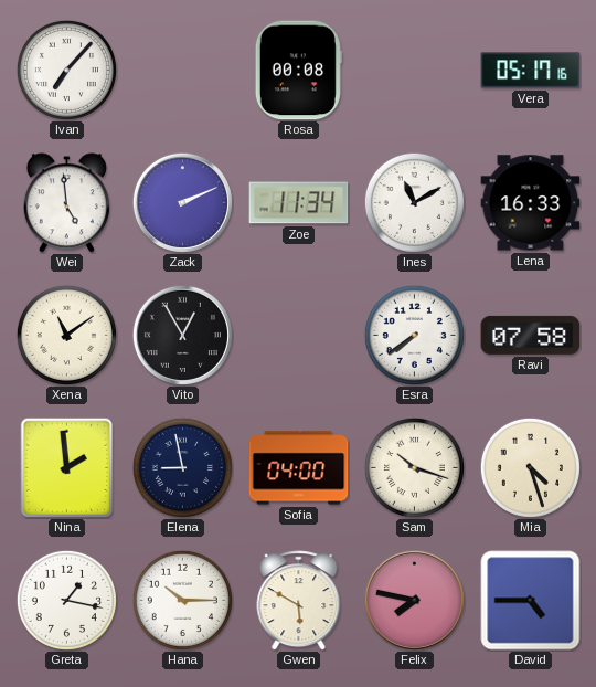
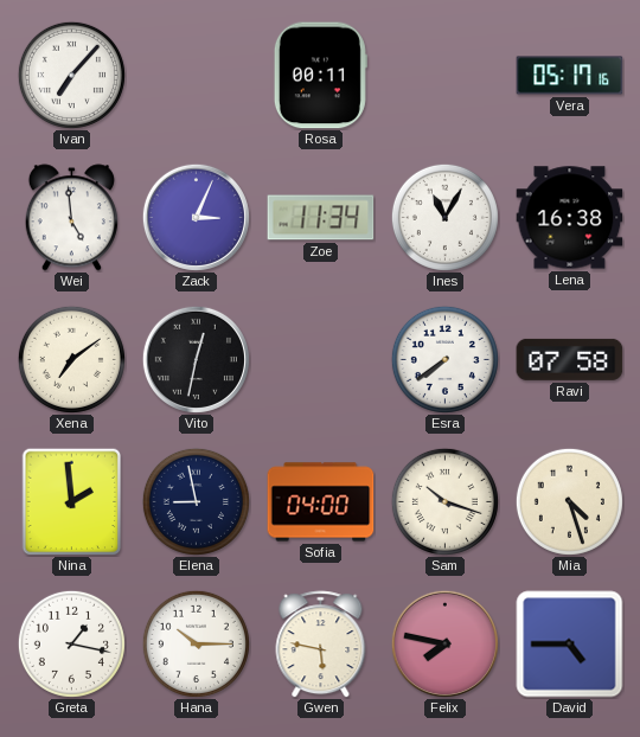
Rosa: 00:08 -> 00:11
Zack: 2:11 -> 3:04
Ines: 11:10 -> 11:05
Lena: 16:33 -> 16:38
Xena: 11:09 -> 7:09
Vito: 12:55 -> 12:32
Gwen: 5:50 -> 5:47
